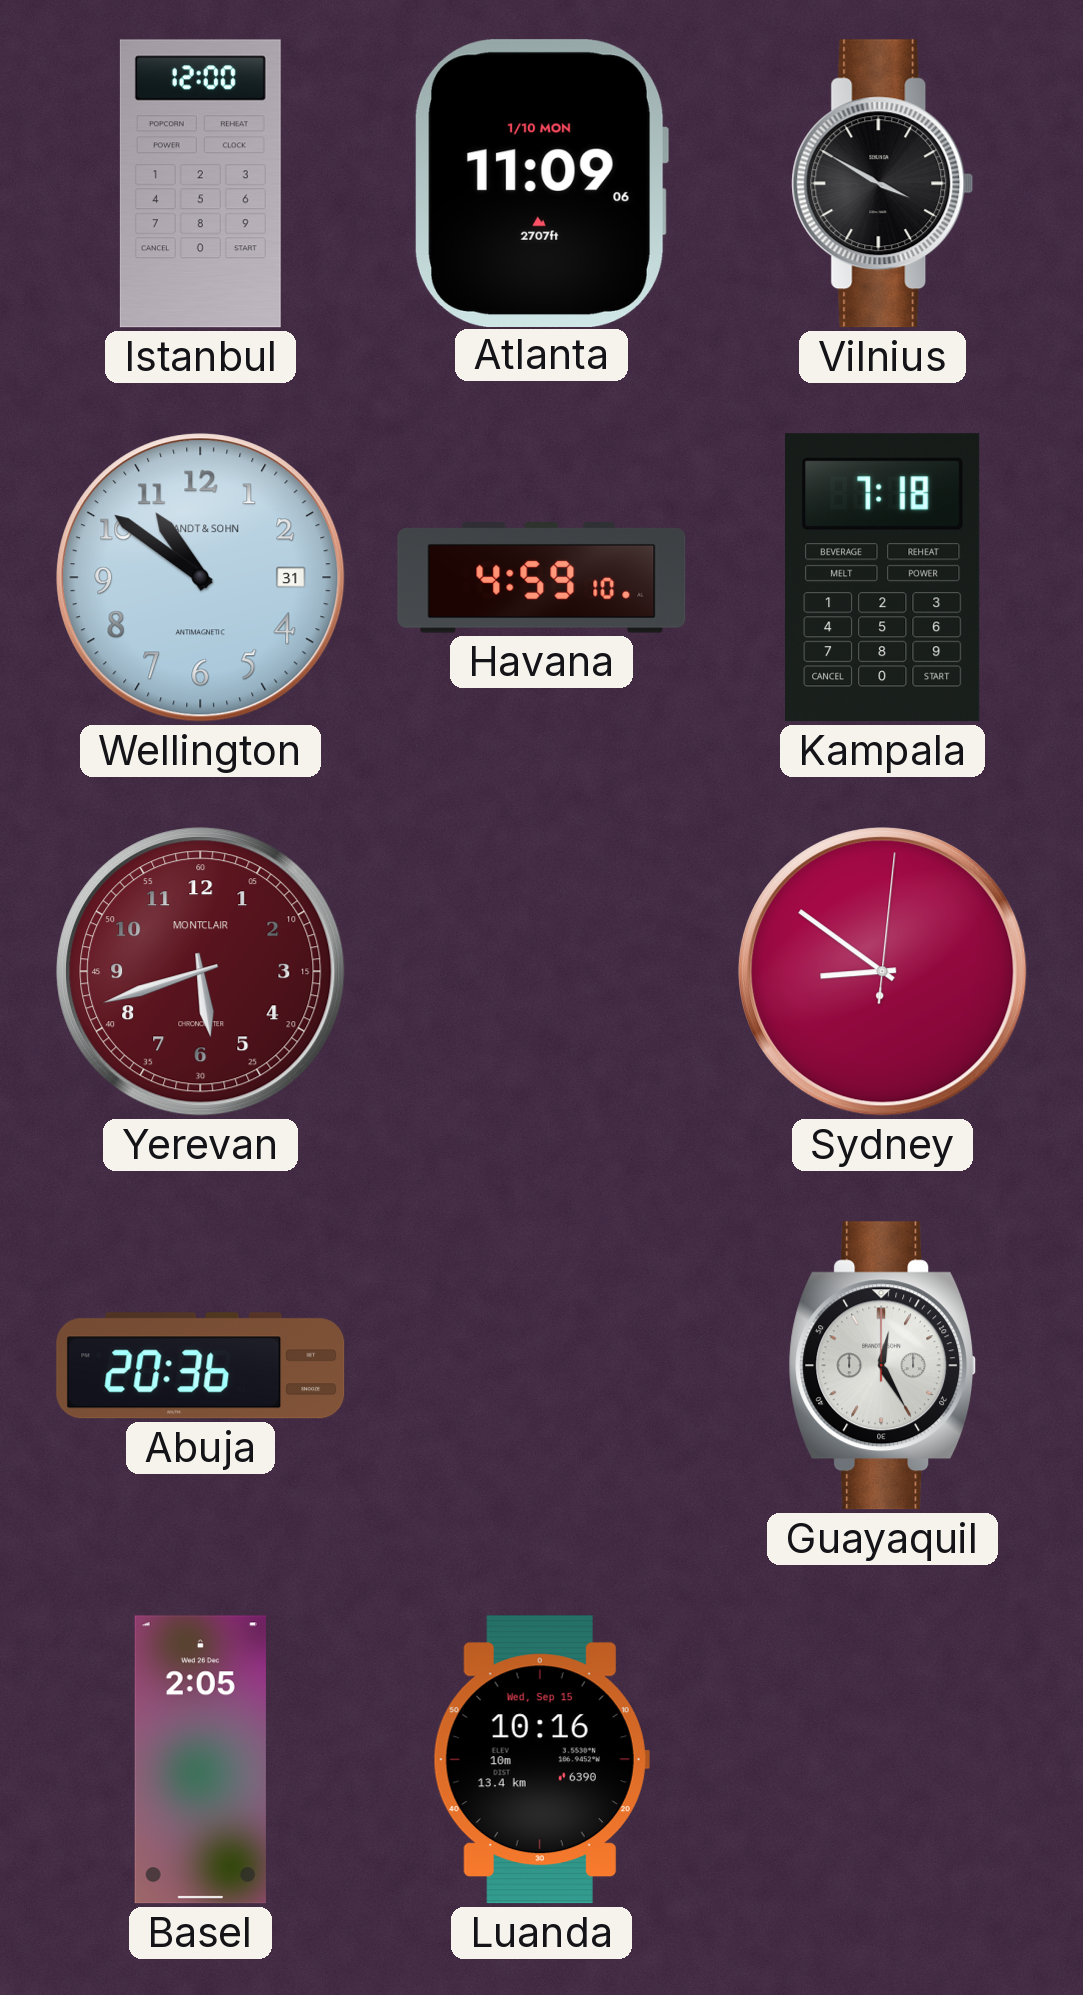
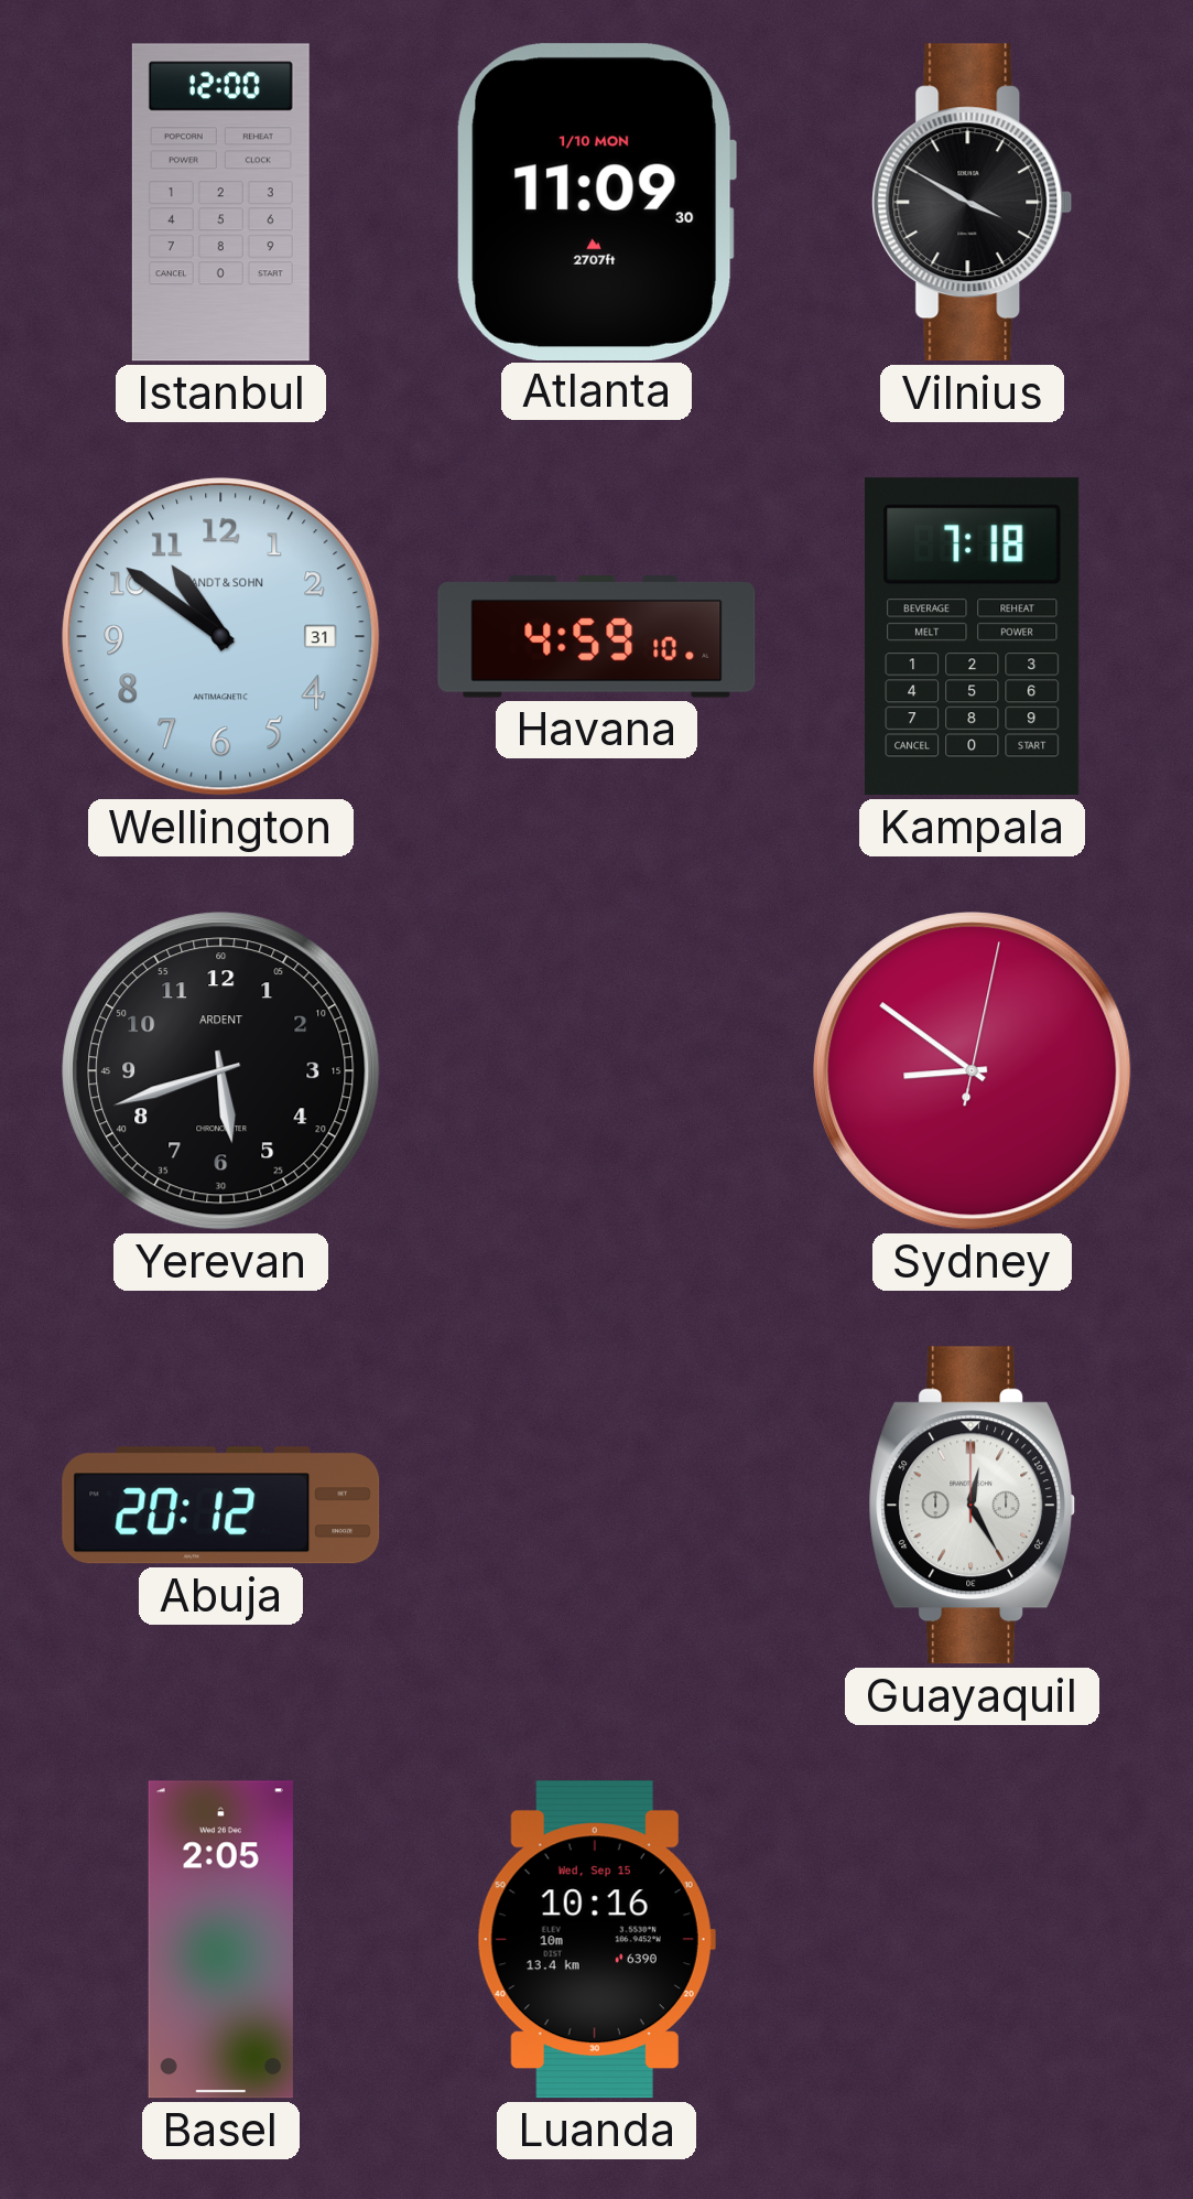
Atlanta: 11:09:06 -> 11:09:30
Yerevan dial: burgundy -> black
Yerevan brand: MONTCLAIR -> ARDENT
Sydney: 8:51:01 -> 8:51:02
Abuja: 20:36 -> 20:12
